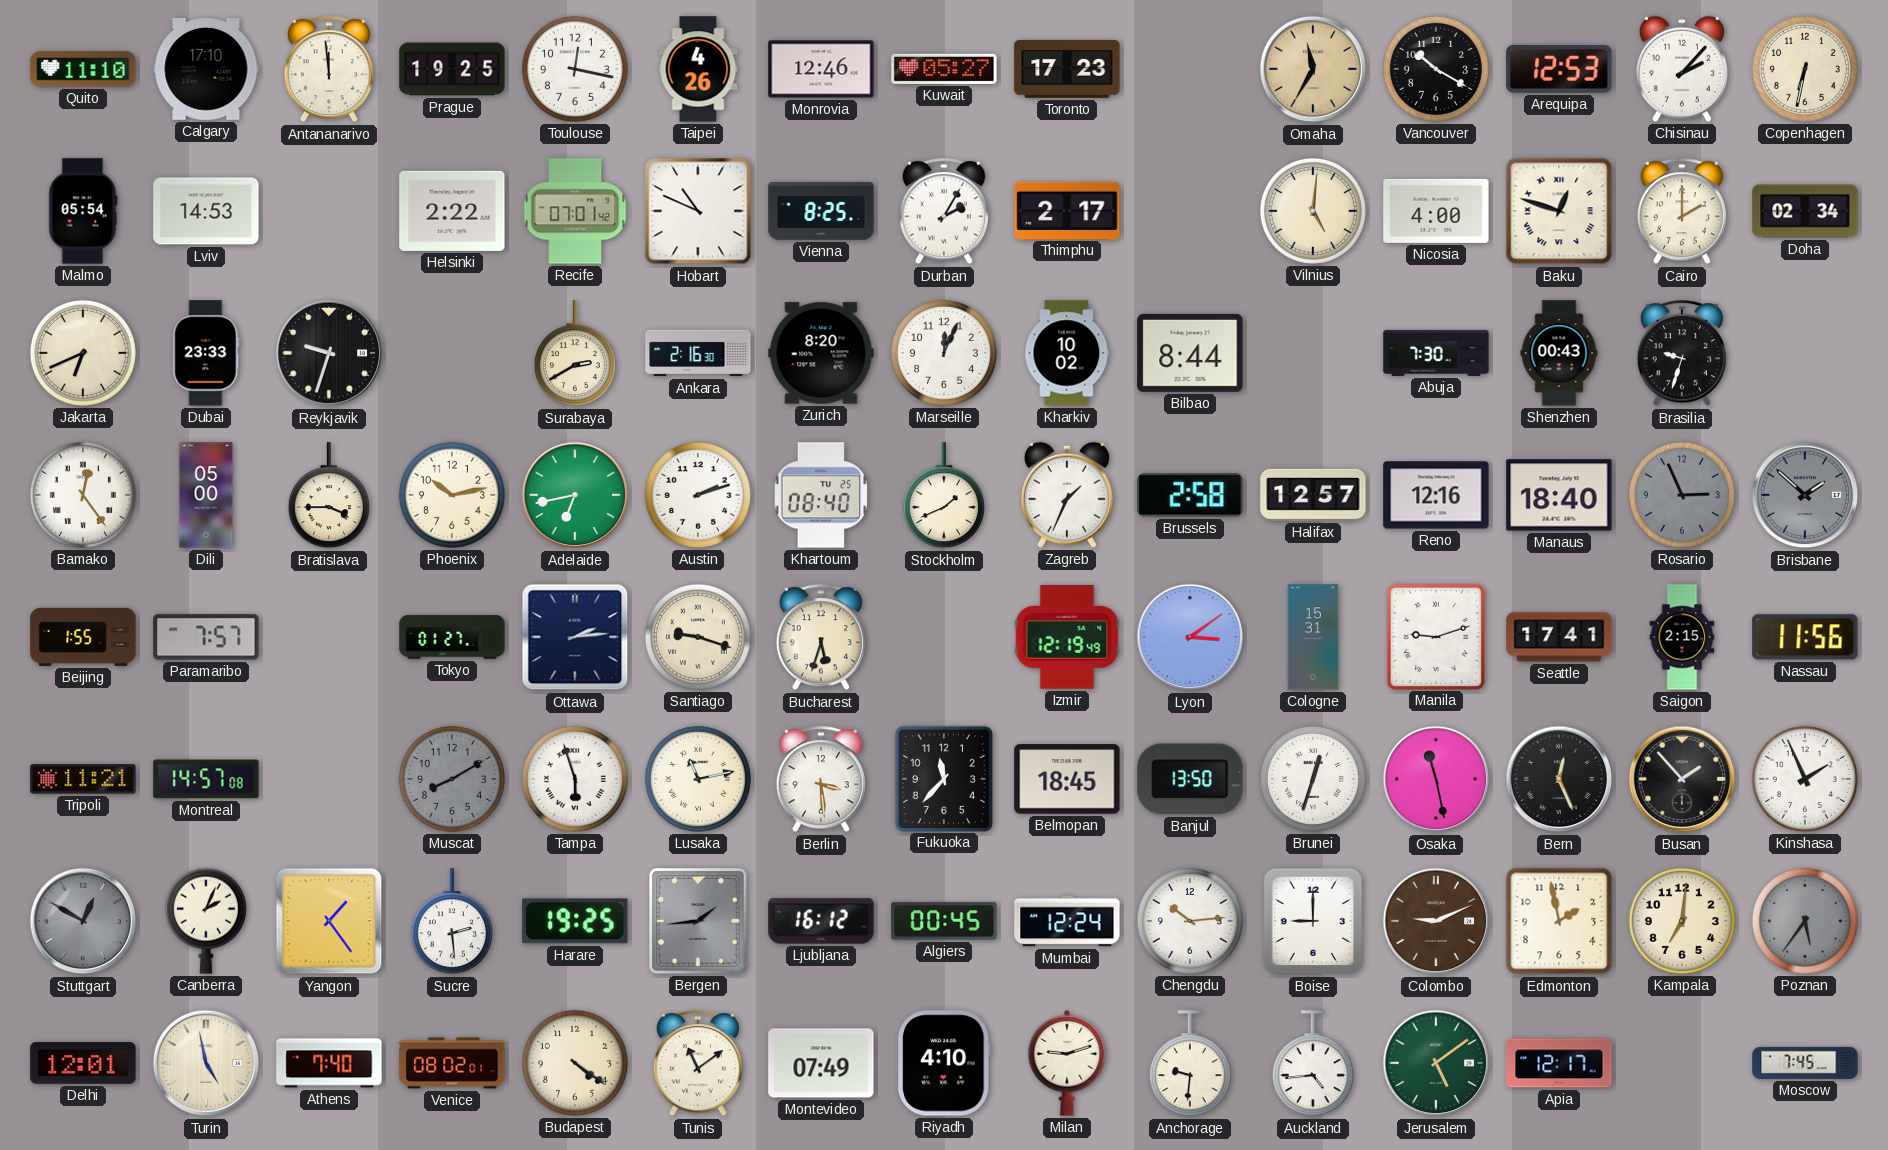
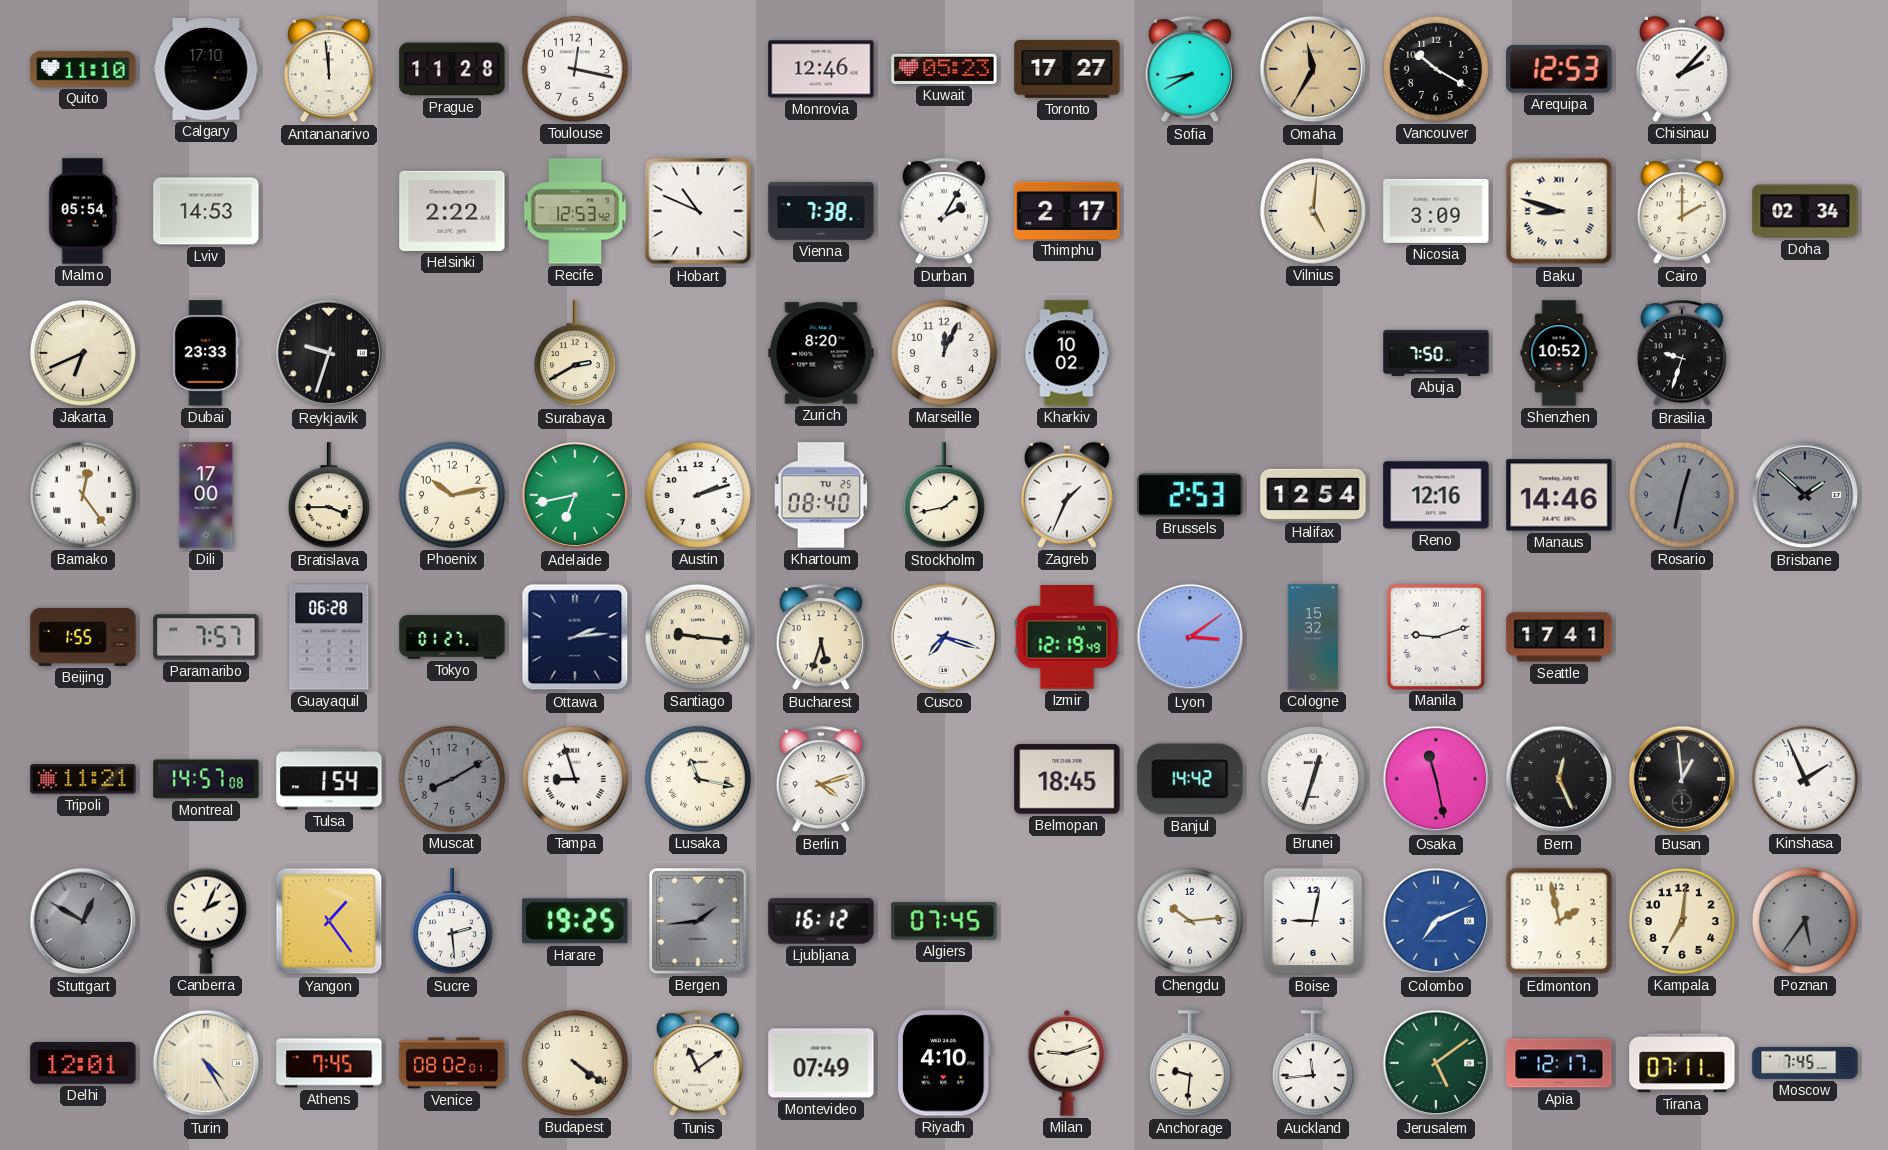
Prague: 19:25 -> 11:28
Taipei: 4:26 -> none
Kuwait: 05:27 -> 05:23
Toronto: 17:23 -> 17:27
Sofia: none -> 8:40
Copenhagen: 6:32 -> none
Recife: 07:01 -> 12:53
Vienna: 8:25 -> 7:38
Nicosia: 4:00 -> 3:09
Baku: 12:48 -> 8:48
Ankara: 2:16 -> none
Bilbao: 8:44 -> none
Abuja: 7:30 -> 7:50
Shenzhen: 00:43 -> 10:52
Dili: 05:00 -> 17:00
Stockholm: 1:41 -> 1:43
Brussels: 2:58 -> 2:53
Halifax: 12:57 -> 12:54
Manaus: 18:40 -> 14:46
Rosario: 2:56 -> 12:32
Guayaquil: none -> 06:28
Santiago: 9:18 -> 9:16
Cusco: none -> 7:18
Cologne: 15:31 -> 15:32
Saigon: 2:15 -> none
Nassau: 11:56 -> none
Tulsa: none -> 1:54
Tampa: 5:57 -> 8:57
Lusaka: 11:13 -> 11:17
Berlin: 3:29 -> 4:12
Fukuoka: 11:37 -> none
Banjul: 13:50 -> 14:42
Busan: 1:53 -> 12:59
Algiers: 00:45 -> 07:45
Mumbai: 12:24 -> none
Boise: 9:00 -> 9:02
Colombo: 9:11 -> 7:11
Colombo dial: brown -> blue
Turin: 4:58 -> 4:25
Athens: 7:40 -> 7:45
Auckland: 4:44 -> 11:44
Tirana: none -> 07:11
